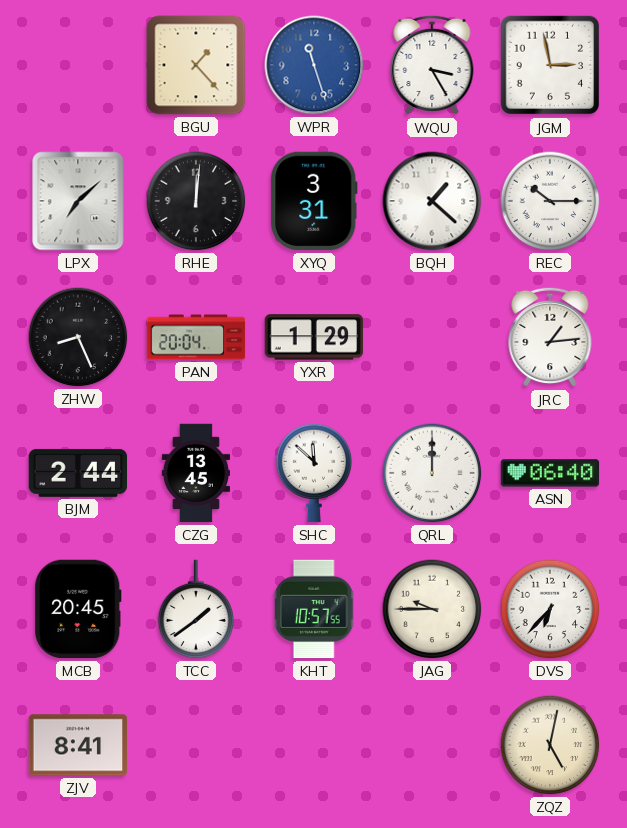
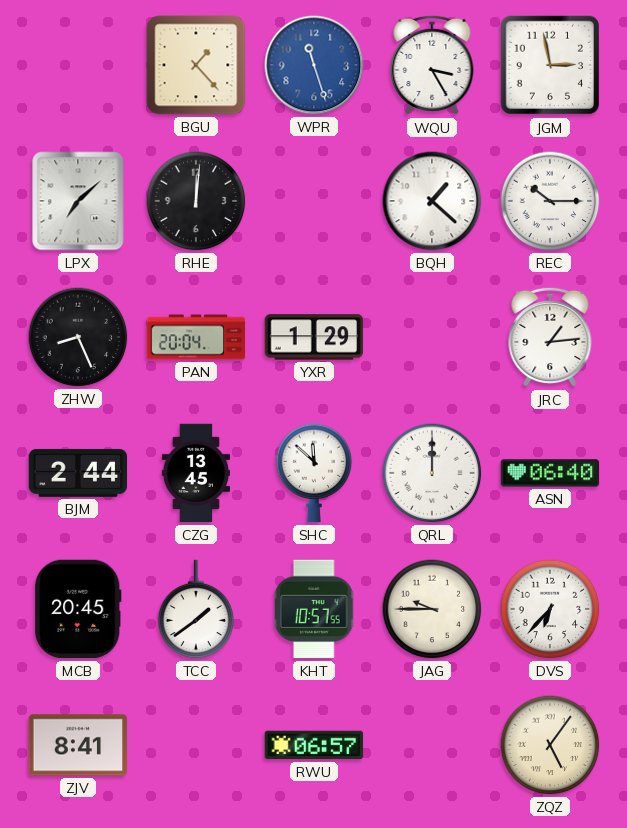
XYQ: 3:31 -> none
RWU: none -> 06:57
ZQZ: 5:02 -> 5:06
